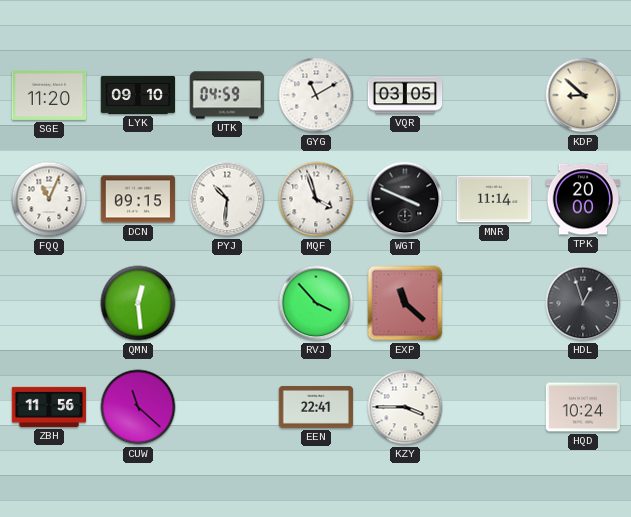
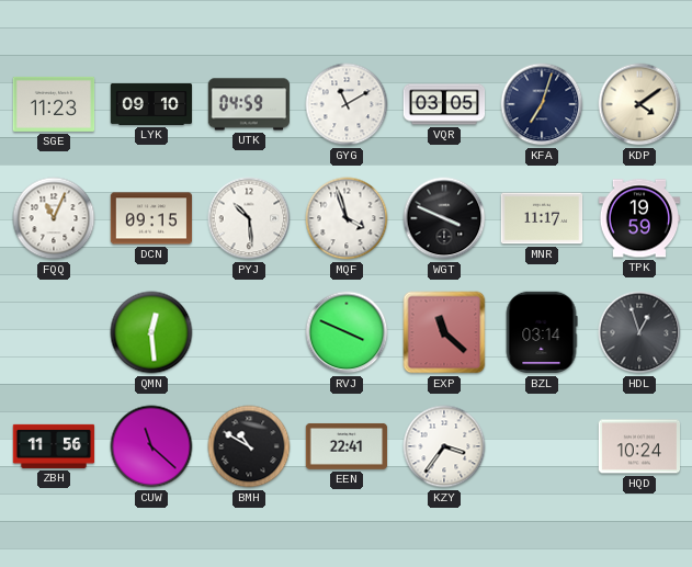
SGE: 11:20 -> 11:23
KFA: none -> 7:03
KDP: 8:52 -> 4:09
PYJ: 10:31 -> 10:29
MNR: 11:14 -> 11:17
TPK: 20:00 -> 19:59
RVJ: 3:53 -> 3:49
BZL: none -> 03:14
BMH: none -> 10:50
KZY: 3:45 -> 3:36
